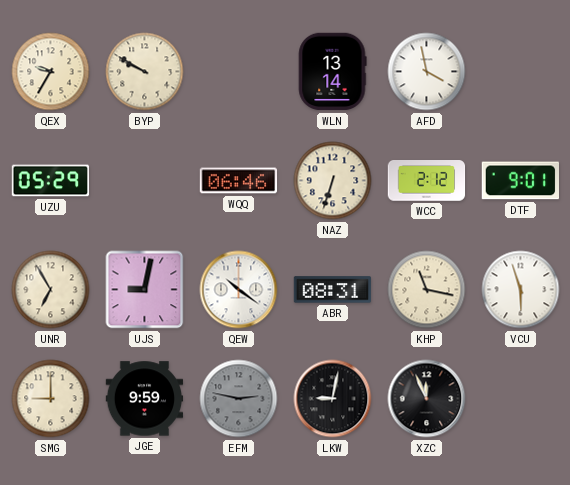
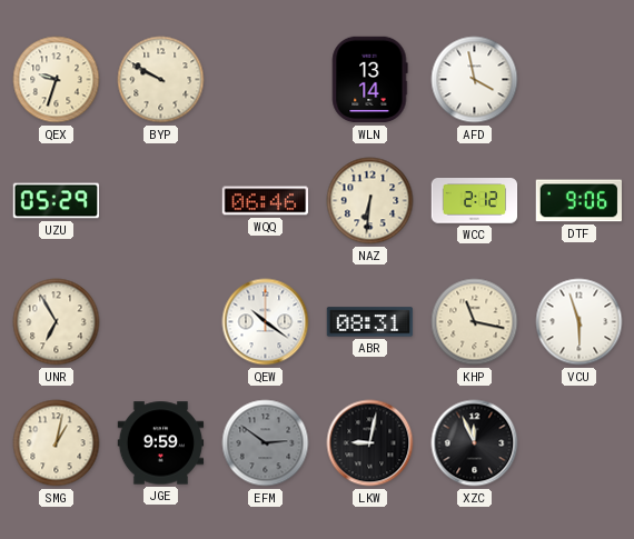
QEX: 9:35 -> 9:33
NAZ: 6:33 -> 6:31
DTF: 9:01 -> 9:06
UJS: 9:02 -> none
SMG: 9:00 -> 1:02
EFM: 2:47 -> 2:51
